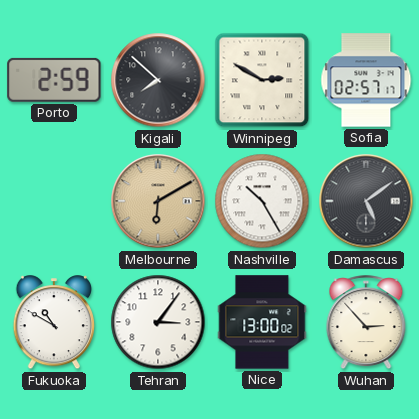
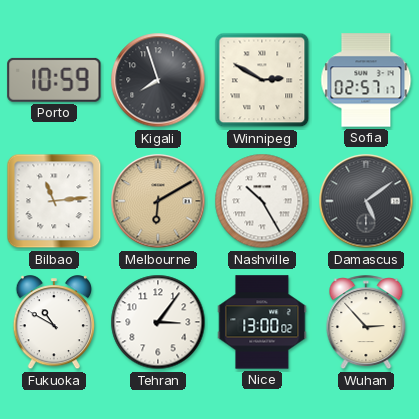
Porto: 2:59 -> 10:59
Kigali: 7:52 -> 7:57
Bilbao: none -> 11:14
